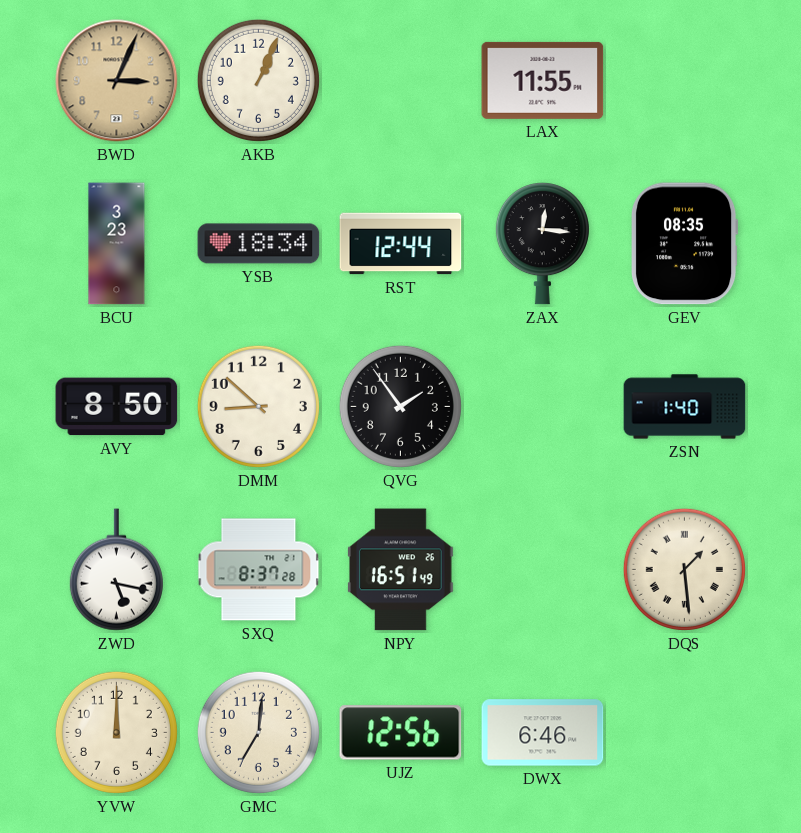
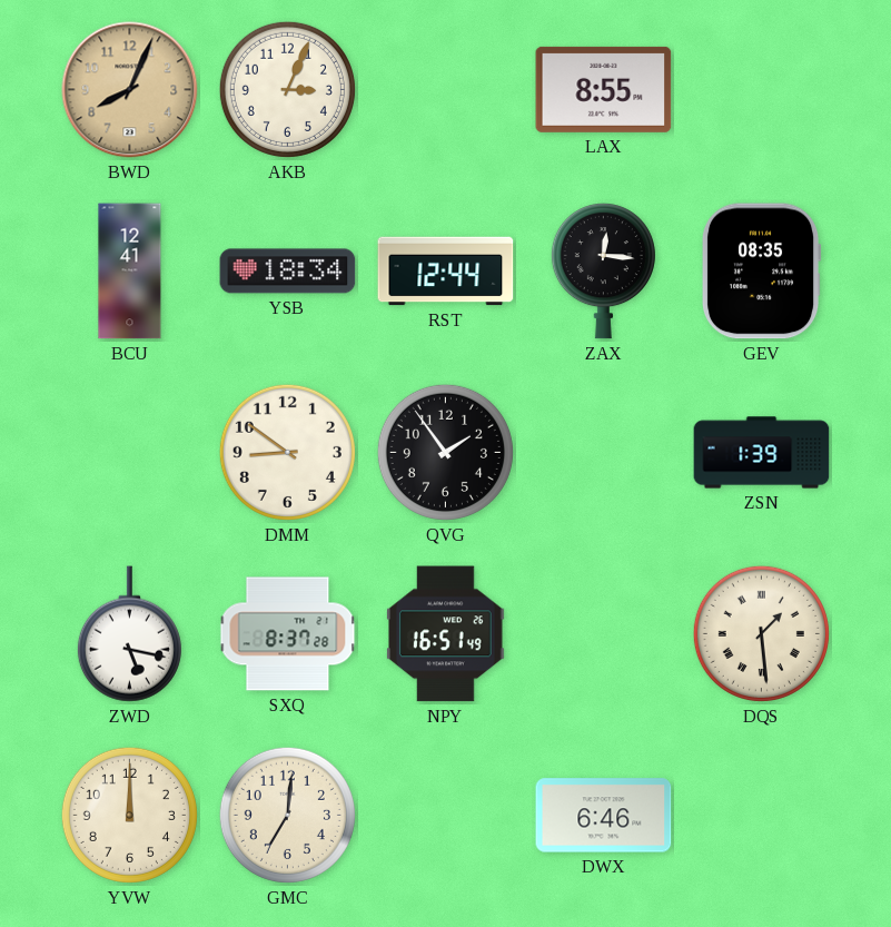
BWD: 3:04 -> 8:04
AKB: 1:04 -> 3:04
LAX: 11:55 -> 8:55
BCU: 3:23 -> 12:41
AVY: 8:50 -> none
DMM: 8:52 -> 8:51
ZSN: 1:40 -> 1:39
UJZ: 12:56 -> none
